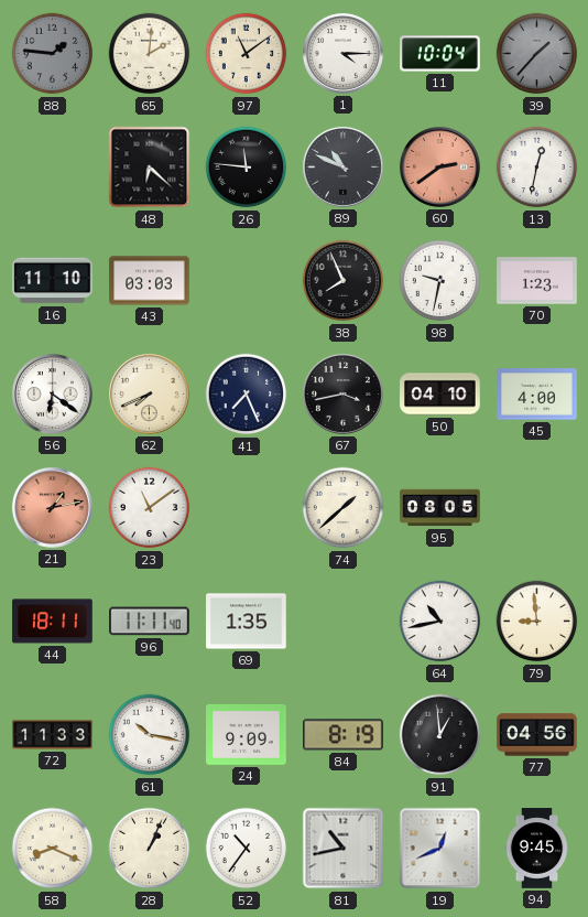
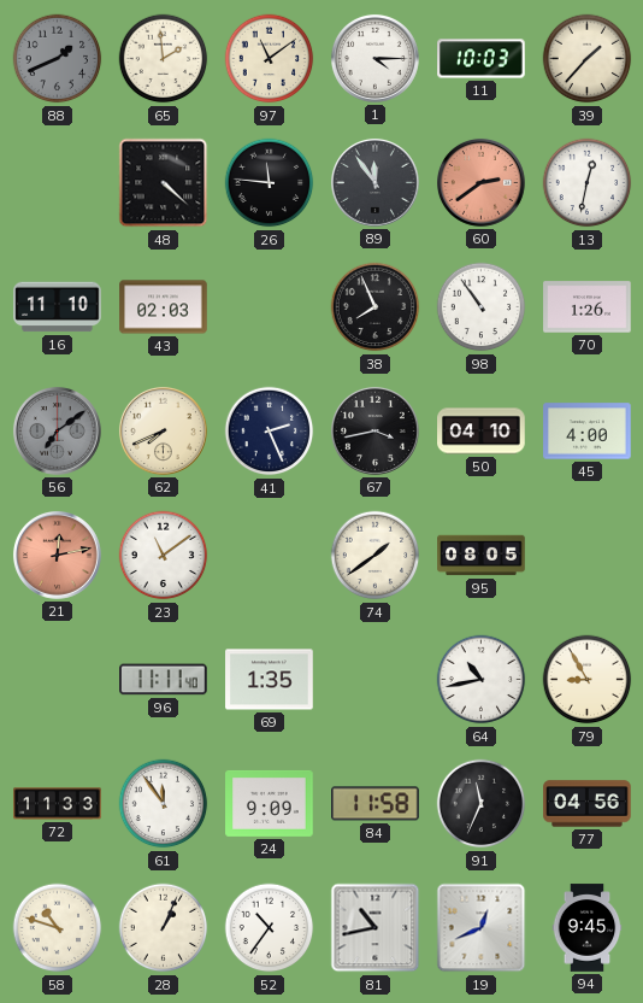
88: 1:46 -> 1:41
65: 2:01 -> 1:59
11: 10:04 -> 10:03
39 dial: grey -> cream
48: 6:22 -> 4:22
89: 10:49 -> 11:54
43: 03:03 -> 02:03
98: 9:32 -> 10:54
70: 1:23 -> 1:26
56: 6:21 -> 7:09
56 dial: white -> grey
41: 7:26 -> 2:26
21: 1:13 -> 12:13
74: 1:38 -> 1:39
44: 18:11 -> none
79: 8:59 -> 8:55
61: 10:17 -> 11:54
84: 8:19 -> 11:58
91: 12:59 -> 11:34
58: 8:19 -> 10:48
